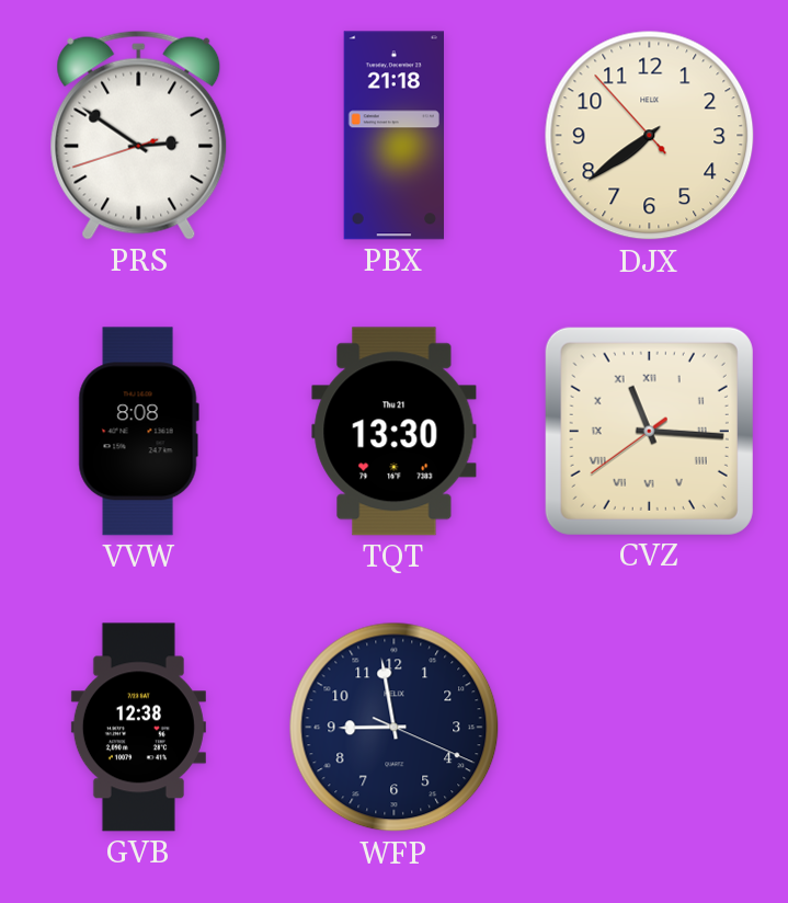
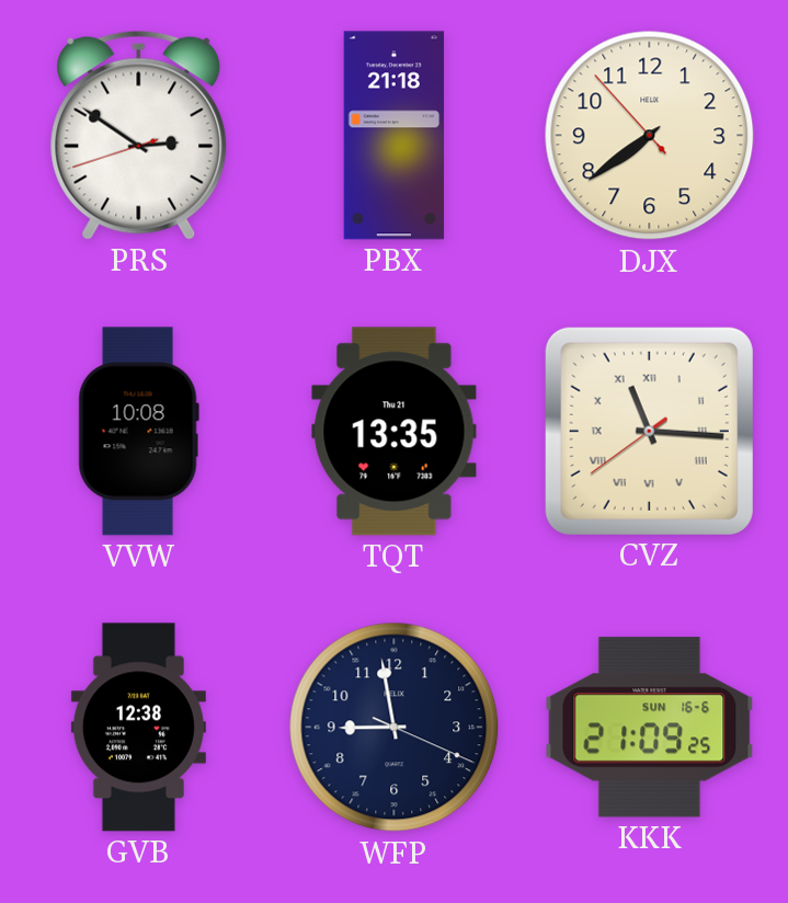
VVW: 8:08 -> 10:08
TQT: 13:30 -> 13:35
KKK: none -> 21:09
